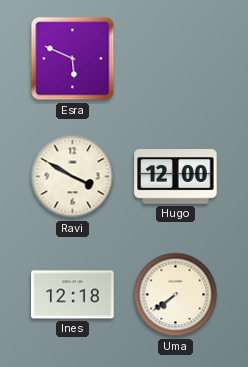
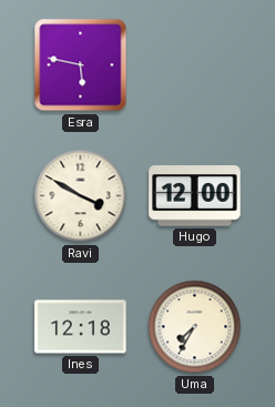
Esra: 5:49 -> 5:47
Uma: 7:39 -> 7:35
